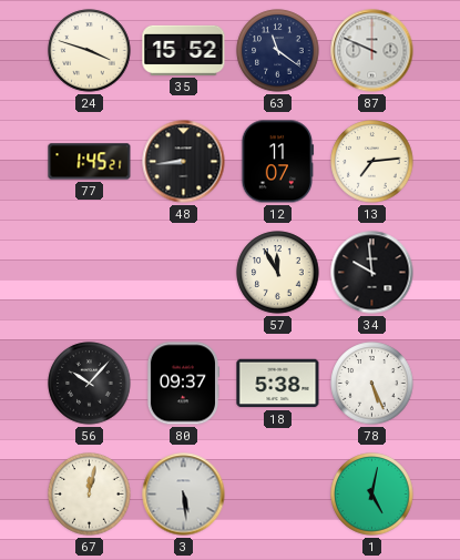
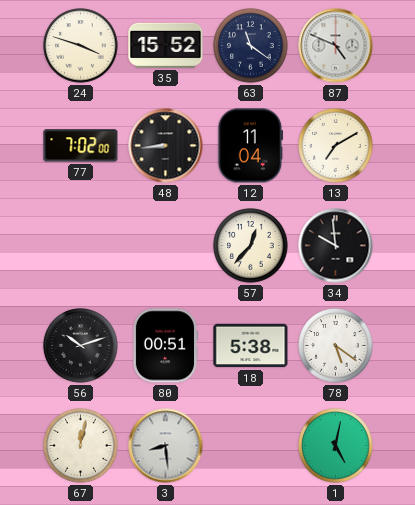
87: 9:49 -> 4:49
77: 1:45 -> 7:02
12: 11:07 -> 11:04
13: 7:14 -> 7:10
57: 11:55 -> 12:37
56: 10:07 -> 10:12
80: 09:37 -> 00:51
78: 5:26 -> 5:21
3: 5:29 -> 8:29
